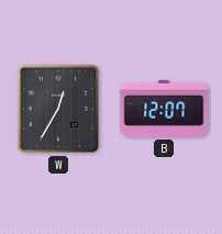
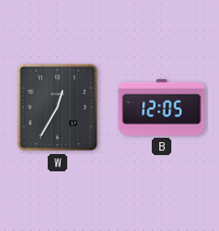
B: 12:07 -> 12:05
